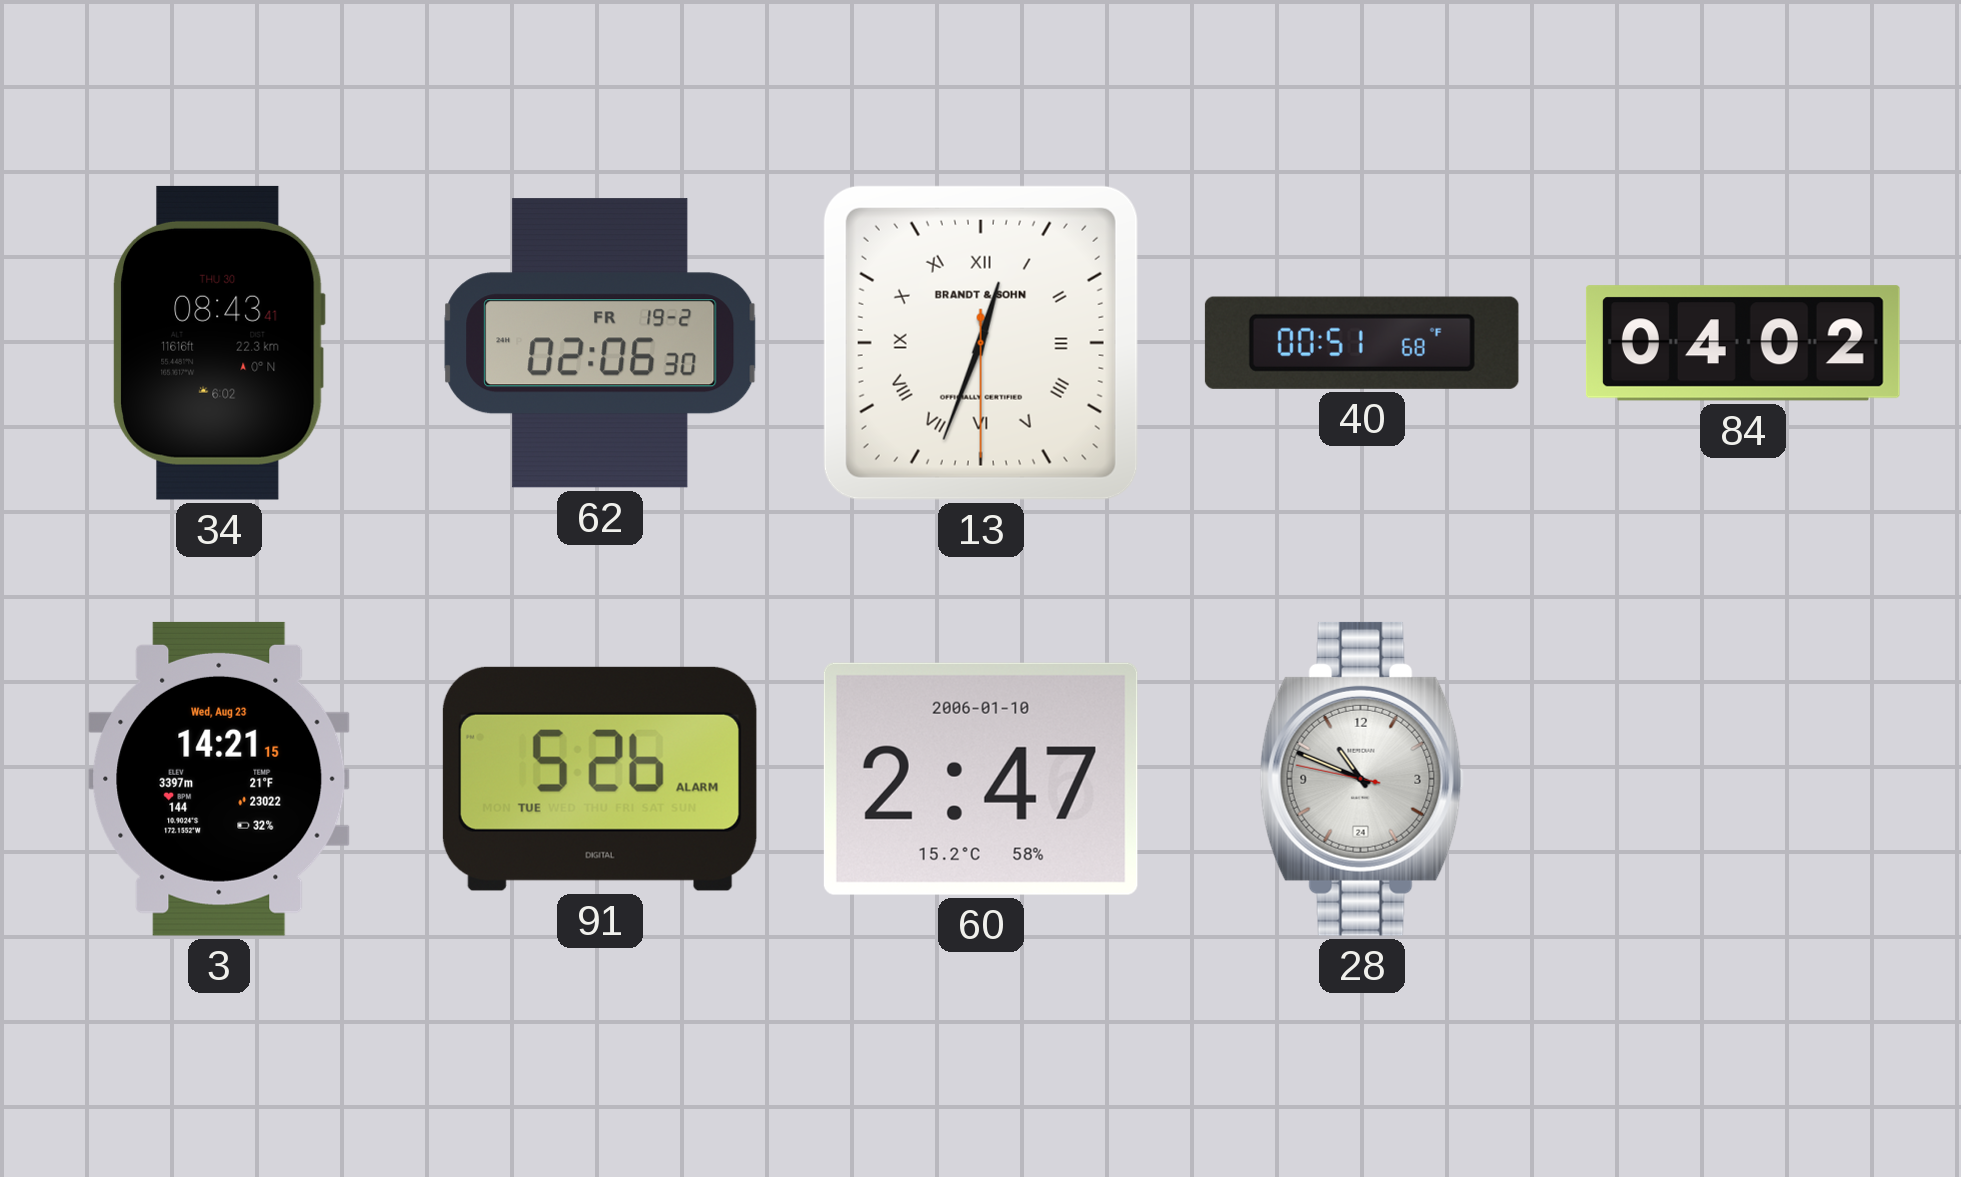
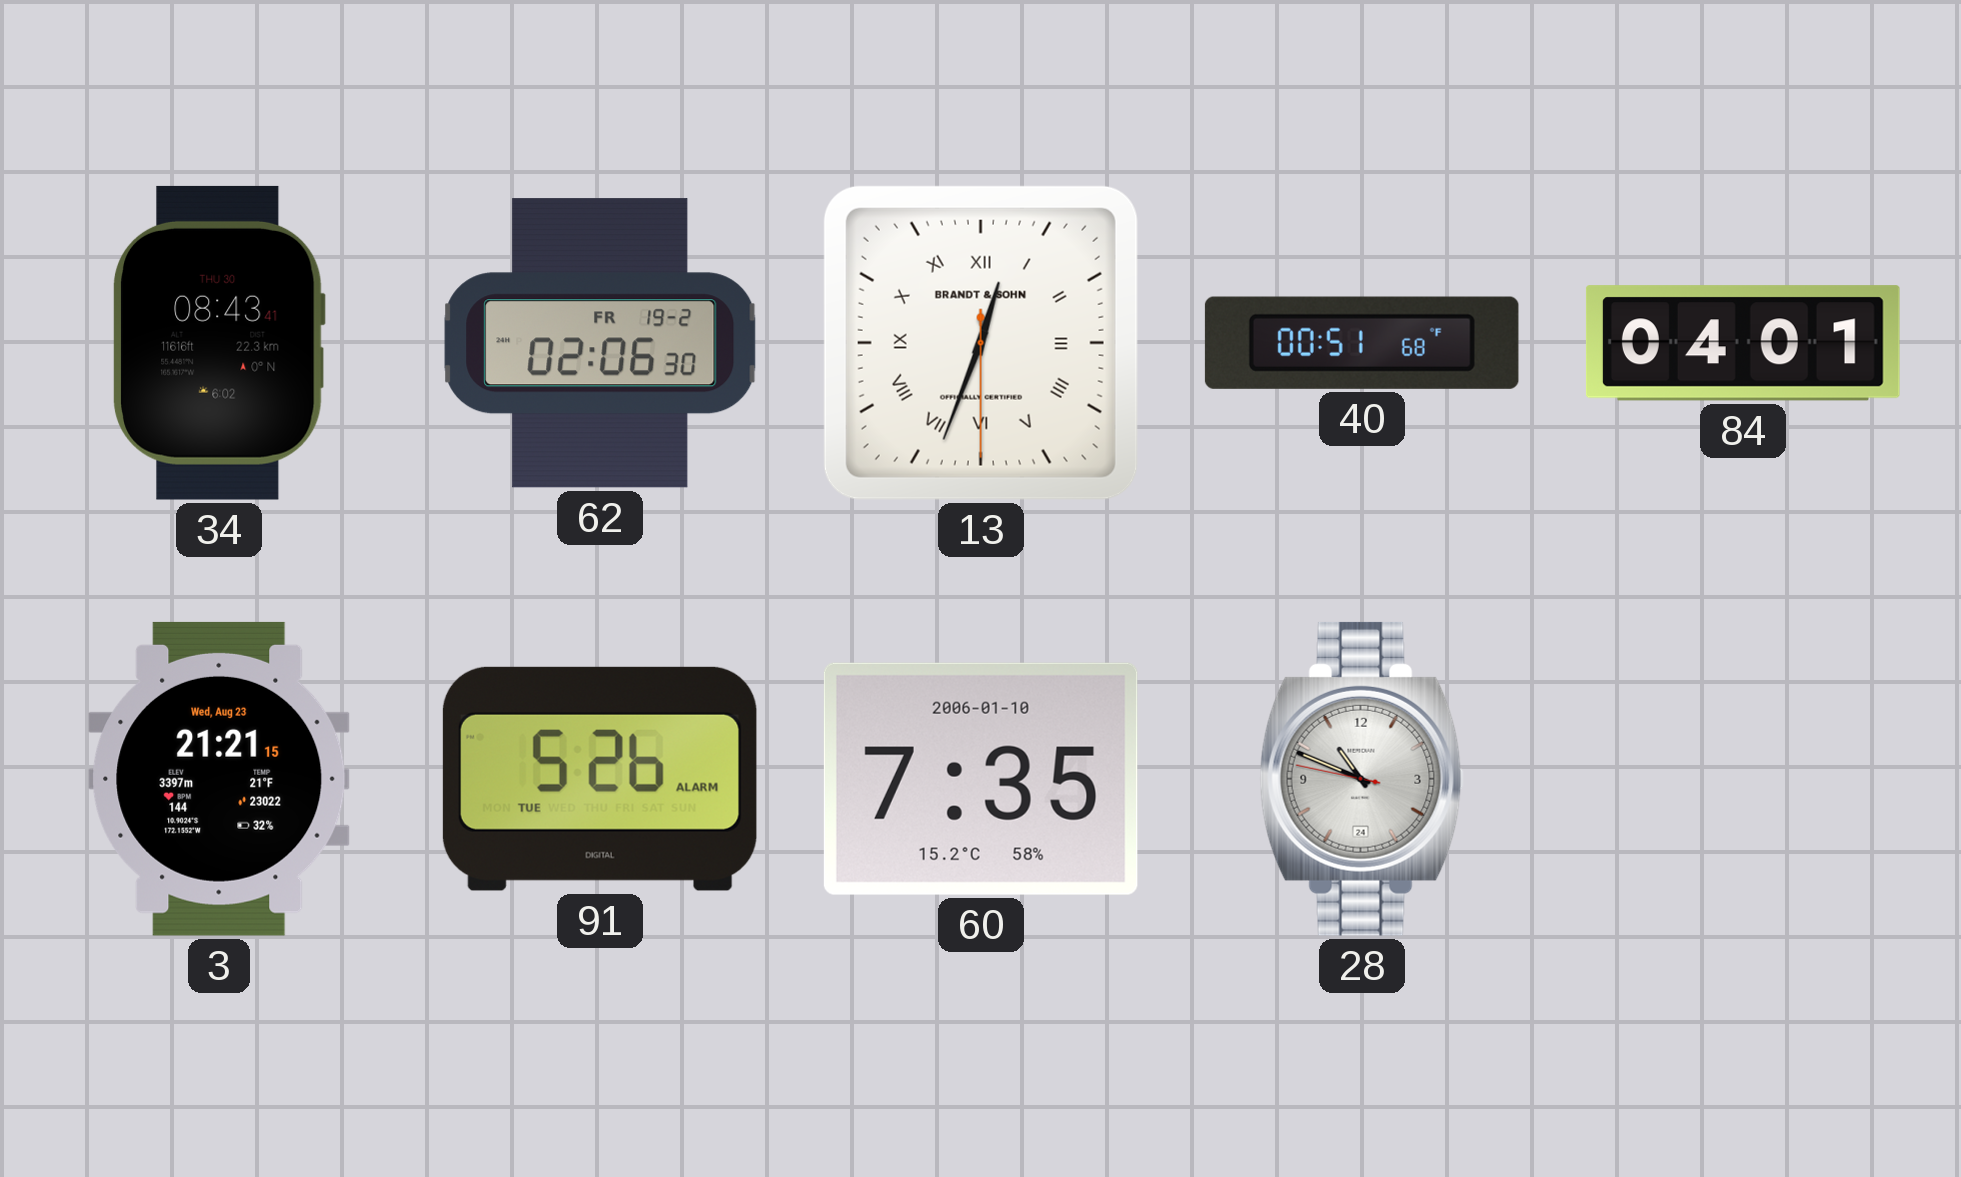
84: 04:02 -> 04:01
3: 14:21 -> 21:21
60: 2:47 -> 7:35
